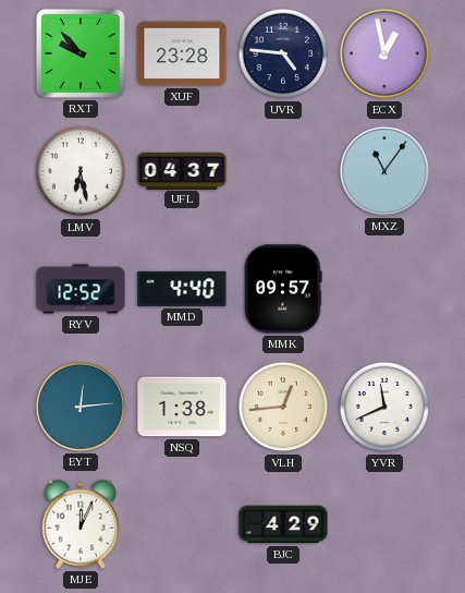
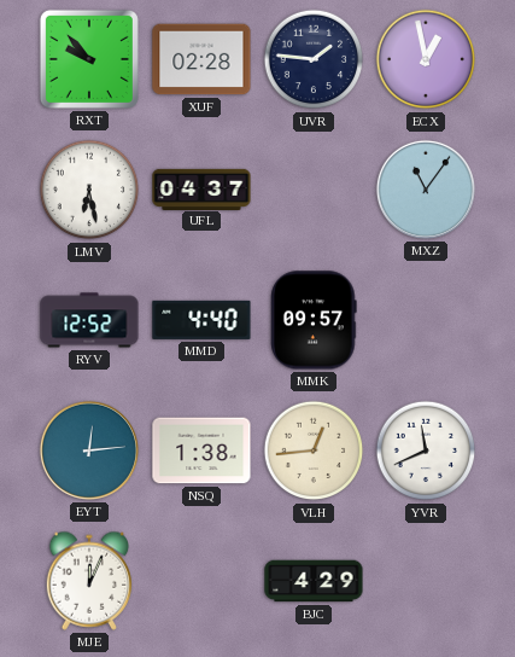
XUF: 23:28 -> 02:28
UVR: 4:46 -> 1:46
